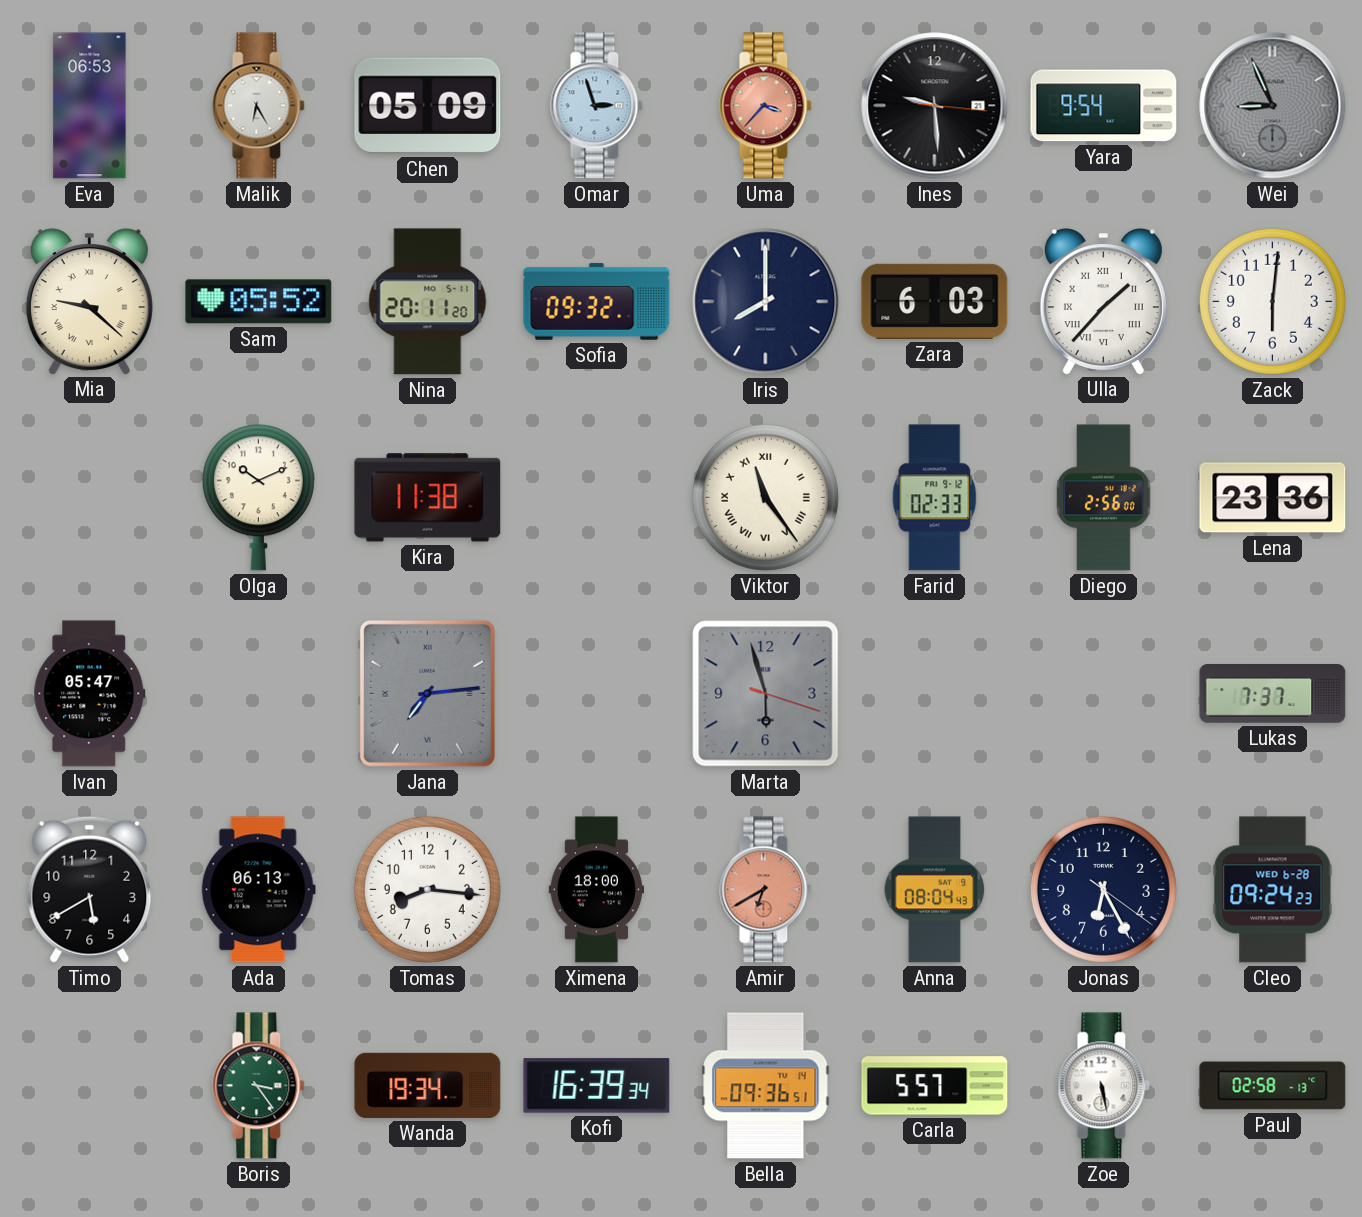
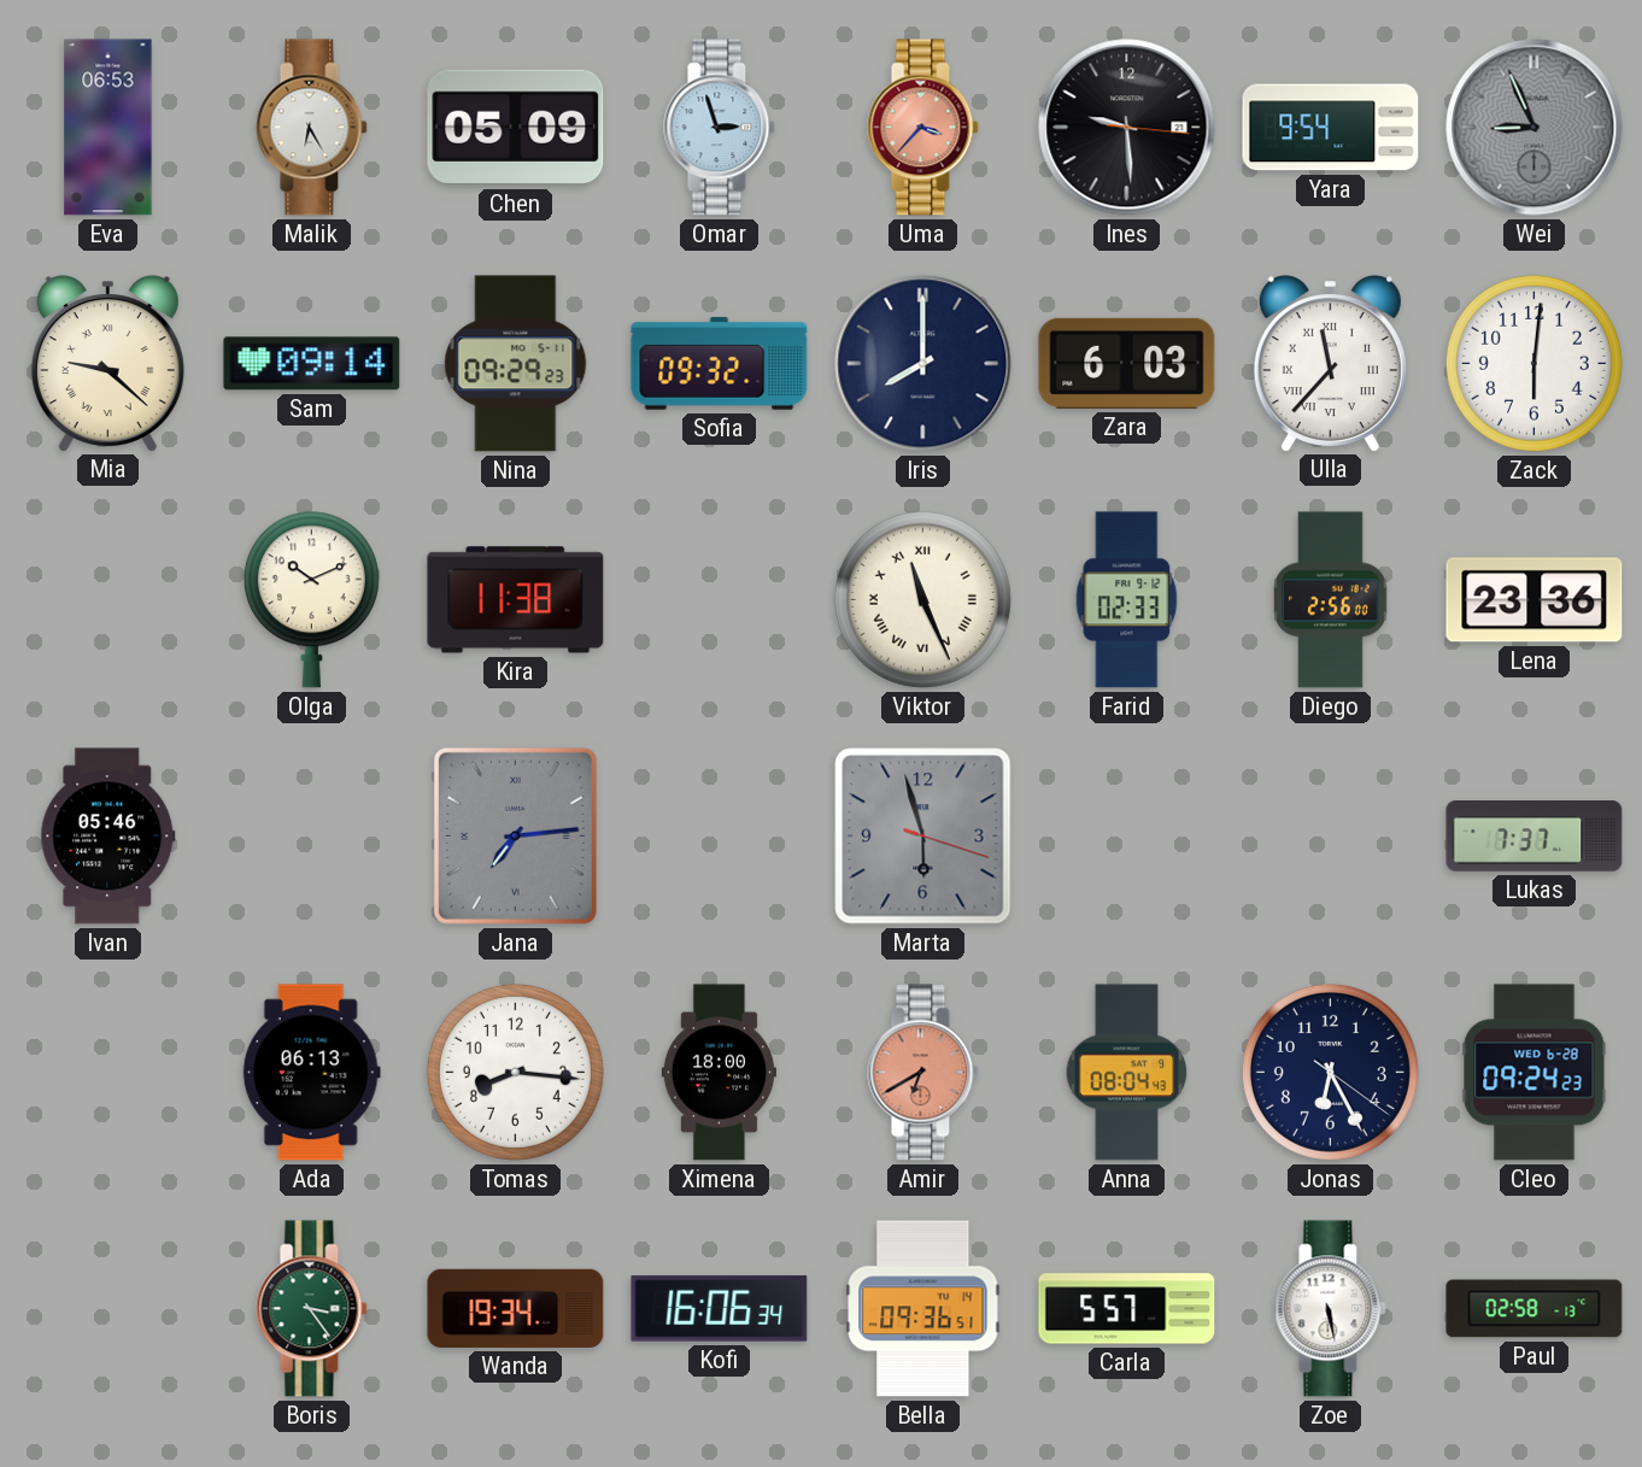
Sam: 05:52 -> 09:14
Nina: 20:11 -> 09:29
Ulla: 1:37 -> 11:37
Viktor: 11:24 -> 11:26
Ivan: 05:47 -> 05:46
Timo: 5:40 -> none
Kofi: 16:39 -> 16:06
